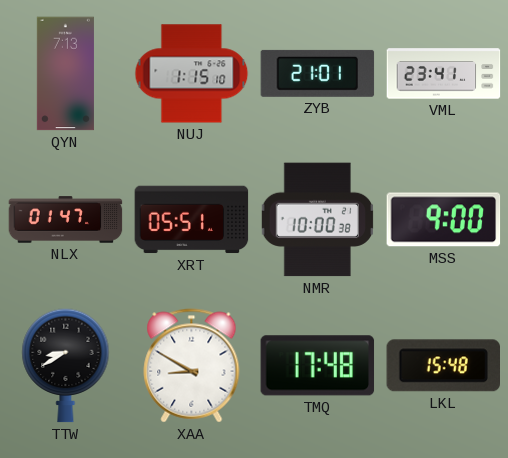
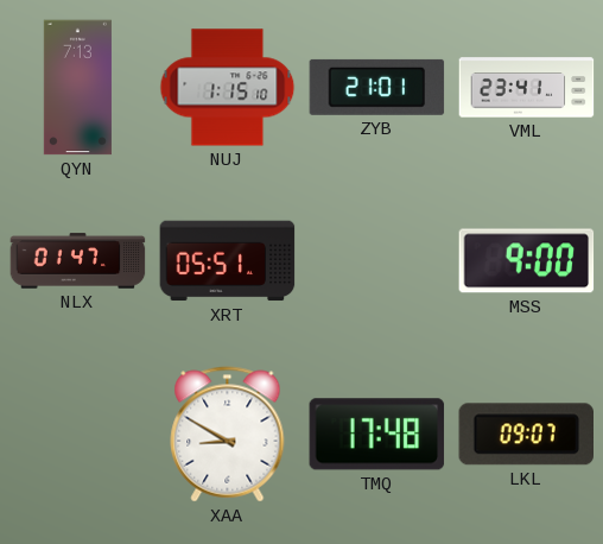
NMR: 10:00 -> none
TTW: 8:40 -> none
LKL: 15:48 -> 09:07
